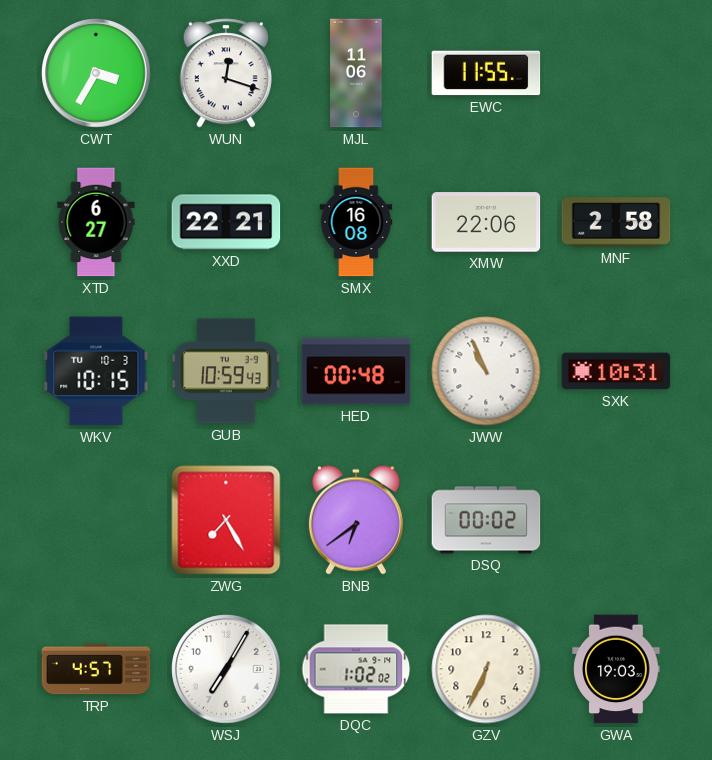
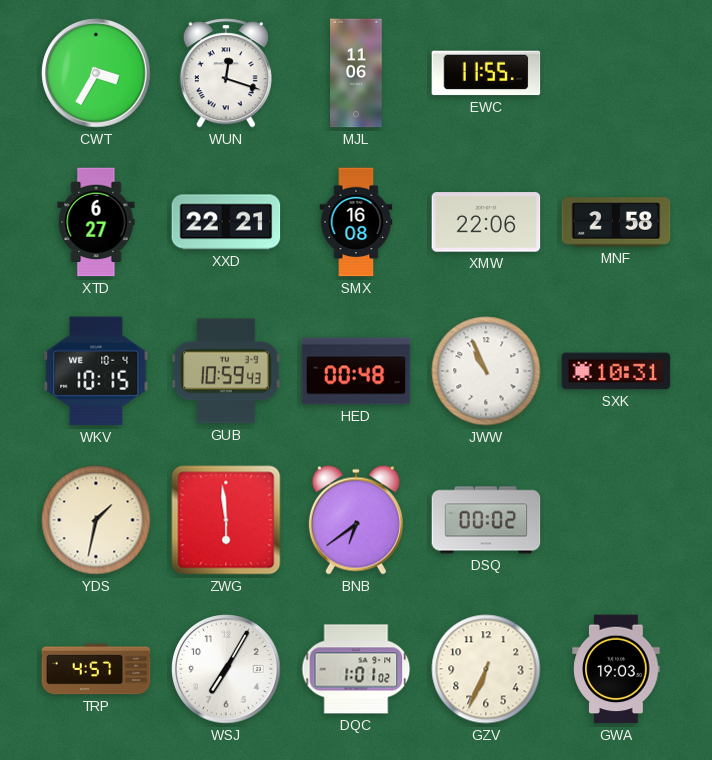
WKV date: TU 10-3 -> WE 10-4
YDS: none -> 1:32
ZWG: 7:25 -> 5:59
DQC: 1:02 -> 1:01
